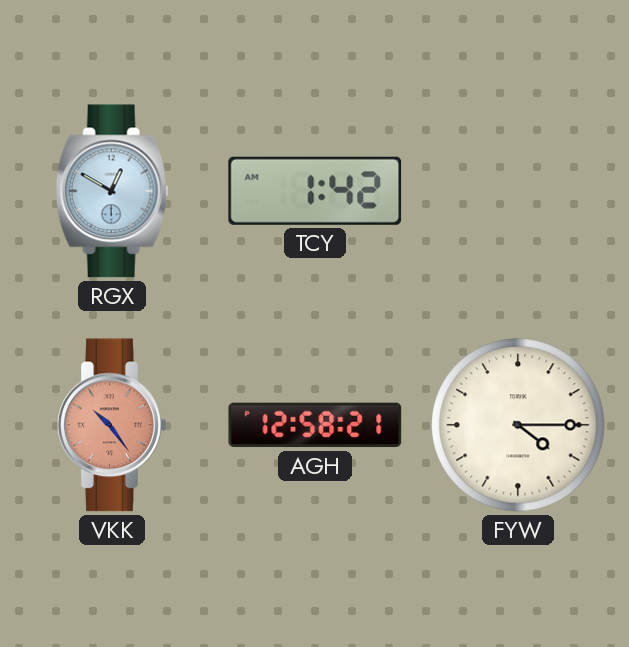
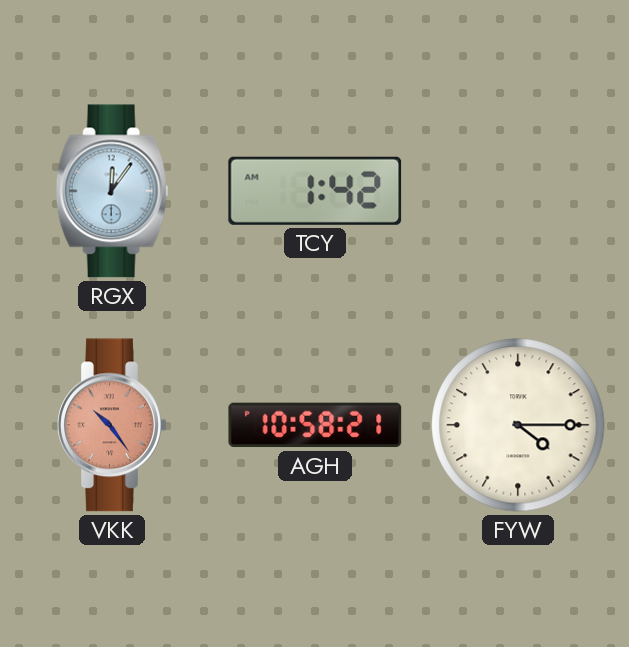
RGX: 12:50 -> 12:06
AGH: 12:58 -> 10:58
